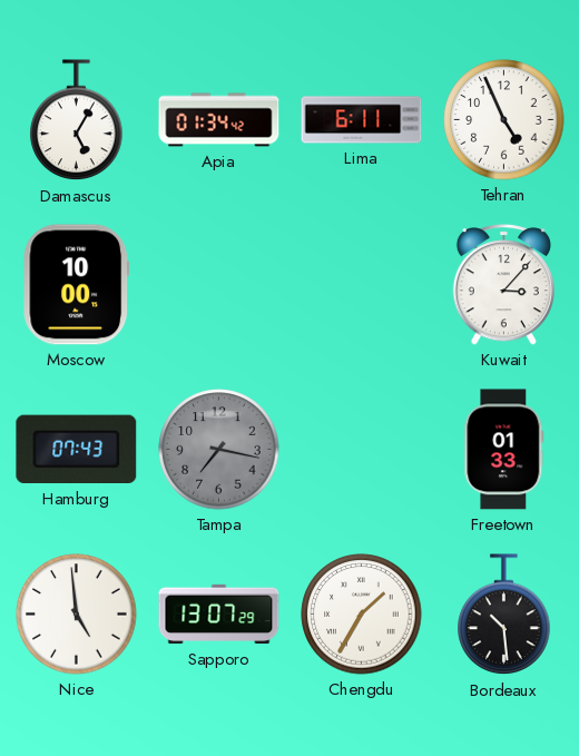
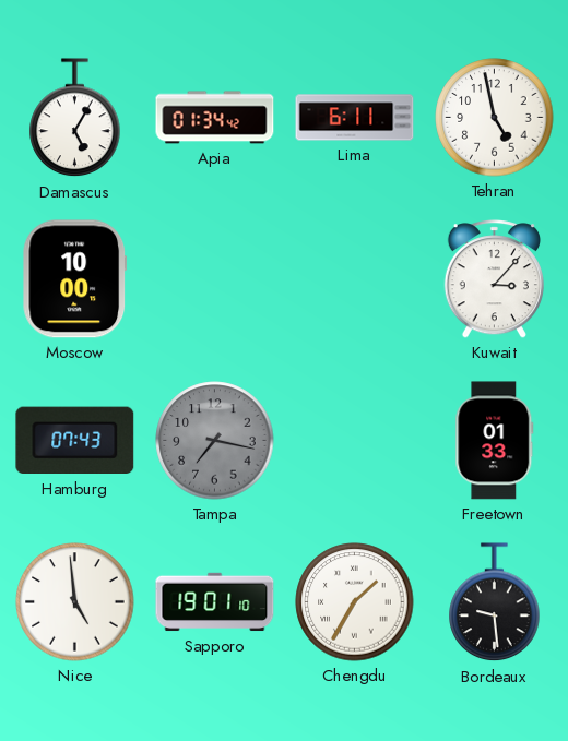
Tehran: 4:56 -> 4:58
Sapporo: 13:07 -> 19:01
Bordeaux: 10:29 -> 9:29
